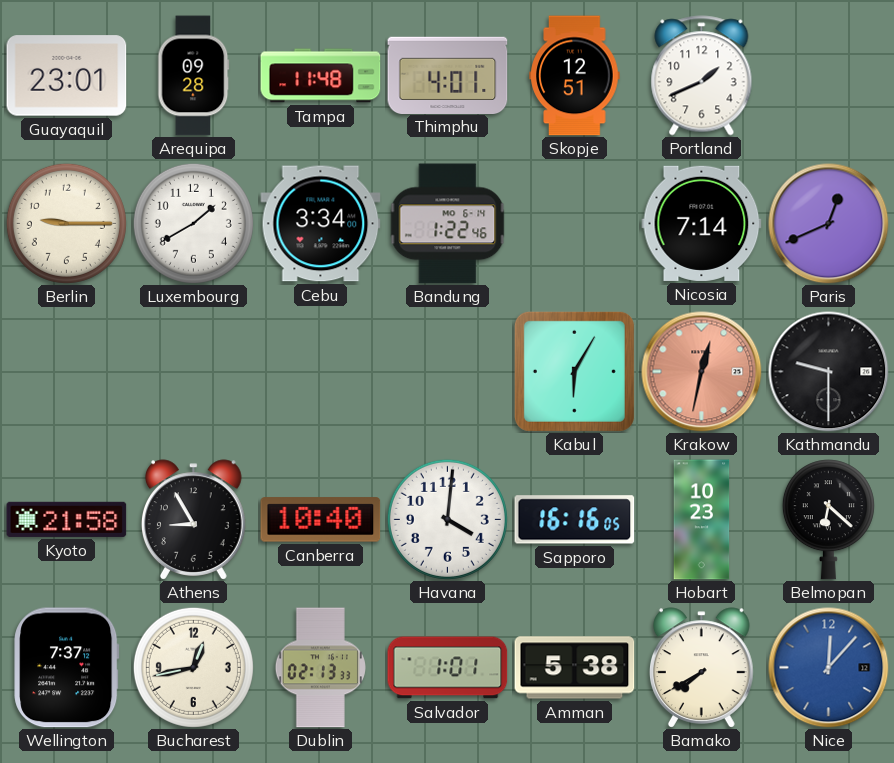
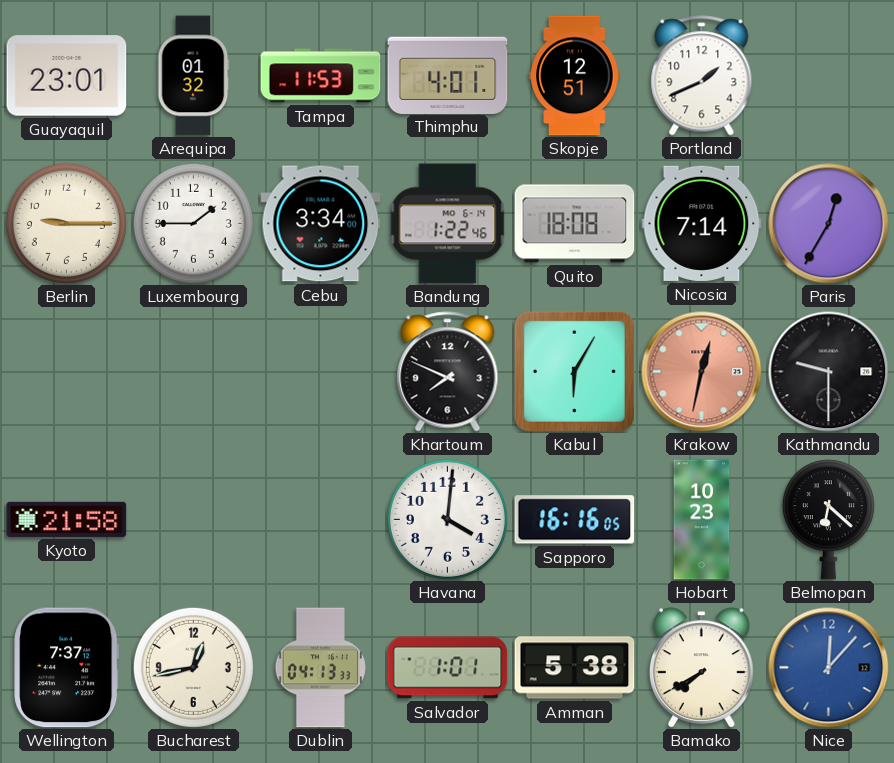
Arequipa: 09:28 -> 01:32
Tampa: 11:48 -> 11:53
Luxembourg: 1:40 -> 1:45
Quito: none -> 18:08
Paris: 12:41 -> 12:35
Khartoum: none -> 7:49
Athens: 8:55 -> none
Canberra: 10:40 -> none
Dublin: 02:13 -> 04:13
